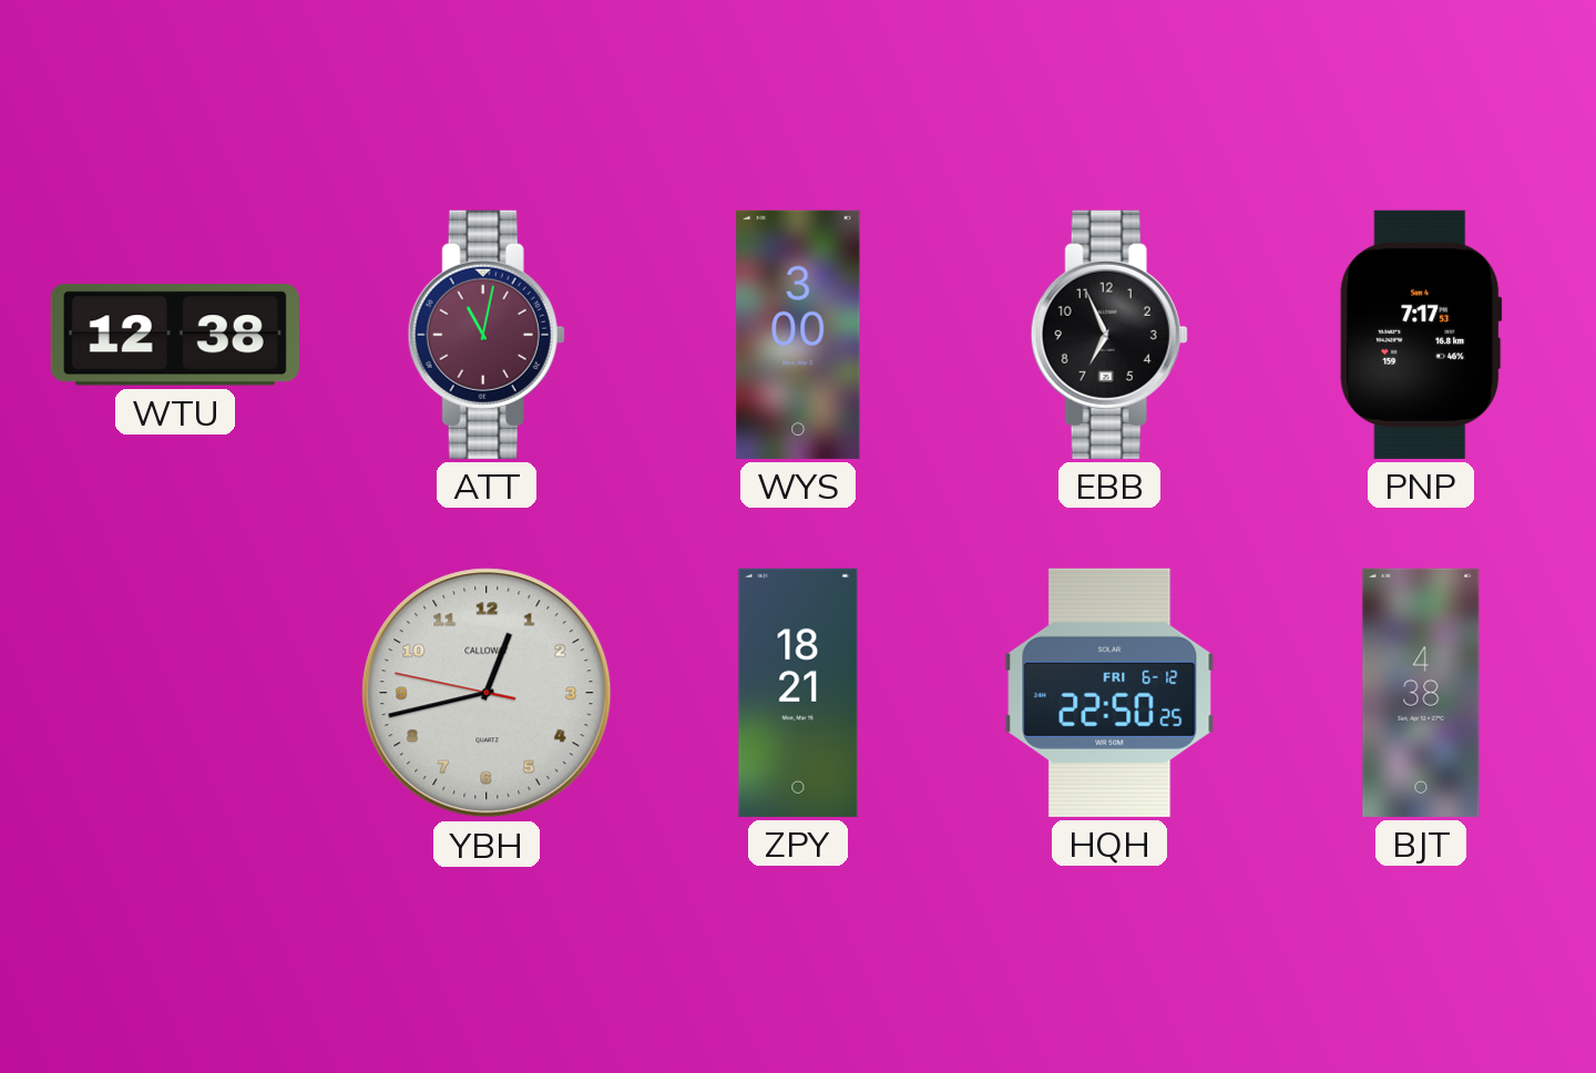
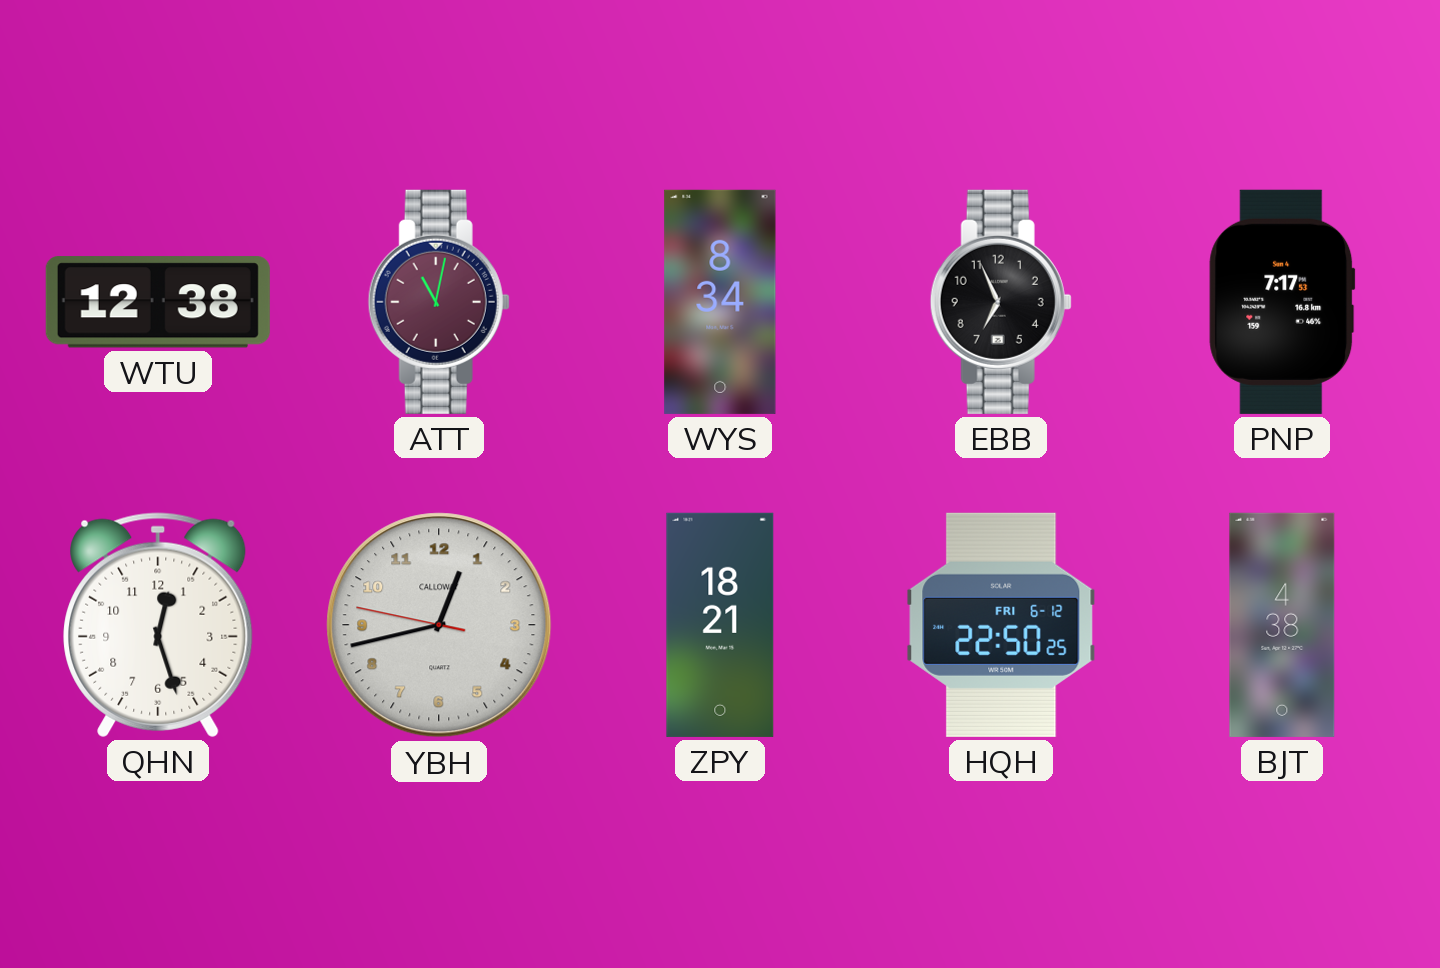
WYS: 3:00 -> 8:34
QHN: none -> 12:27
